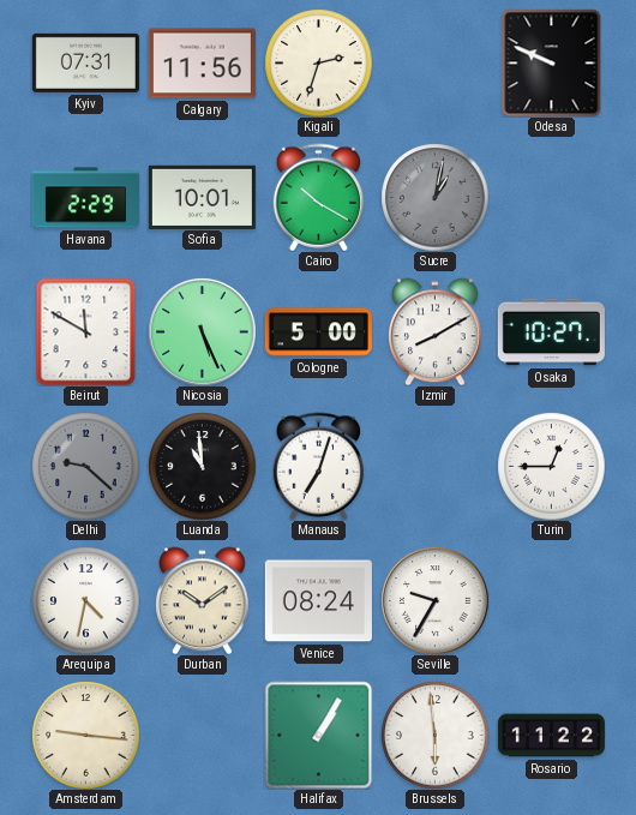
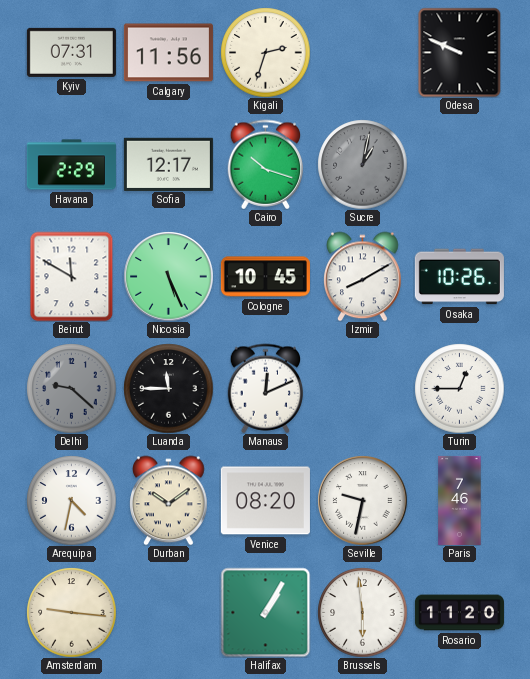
Sofia: 10:01 -> 12:17
Cairo: 10:20 -> 10:18
Cologne: 5:00 -> 10:45
Osaka: 10:27 -> 10:26
Luanda: 10:59 -> 11:45
Manaus: 7:03 -> 12:11
Venice: 08:24 -> 08:20
Seville: 9:35 -> 9:32
Paris: none -> 7:46
Rosario: 11:22 -> 11:20
